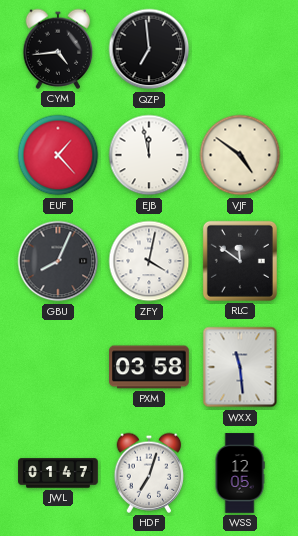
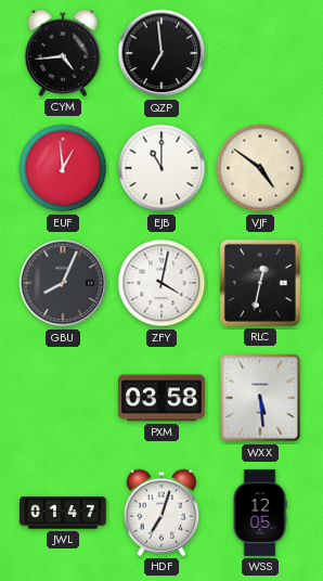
EUF: 1:23 -> 12:59
EJB: 11:58 -> 11:00
RLC: 11:51 -> 12:32
WXX: 11:29 -> 5:29
